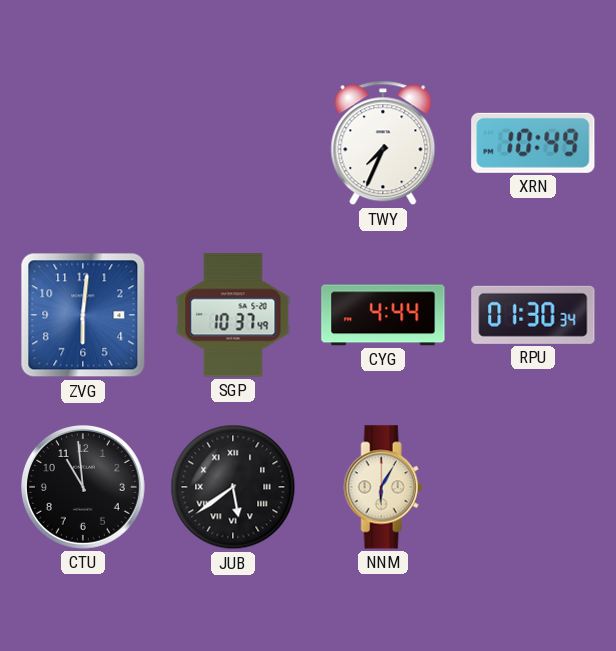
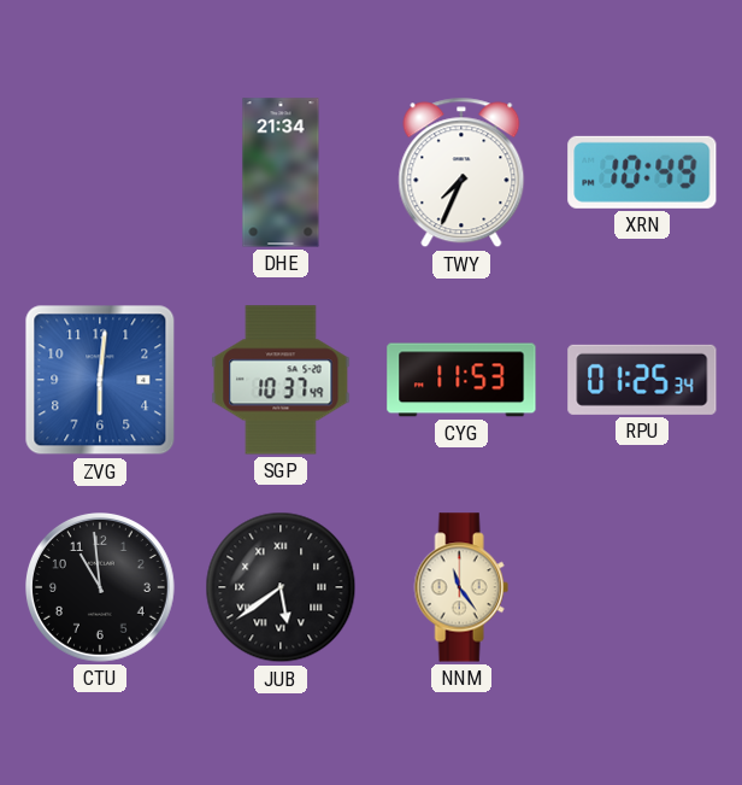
DHE: none -> 21:34
CYG: 4:44 -> 11:53
RPU: 01:30 -> 01:25
NNM: 6:05 -> 11:24
